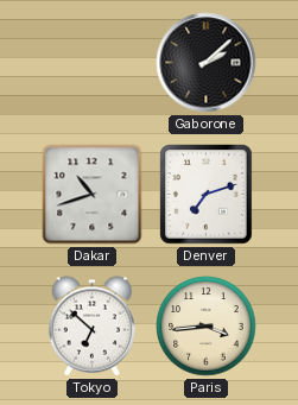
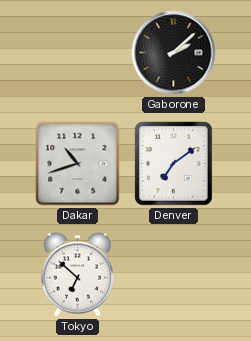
Denver: 7:12 -> 7:09
Paris: 3:44 -> none
